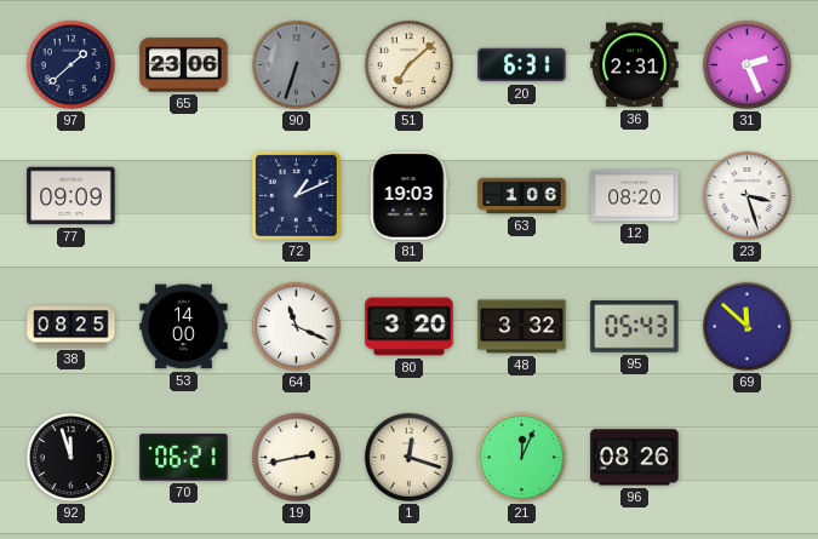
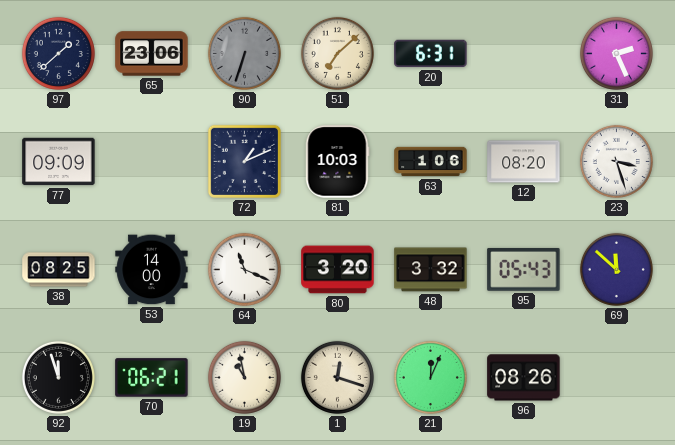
36: 2:31 -> none
81: 19:03 -> 10:03
19: 2:43 -> 10:58
